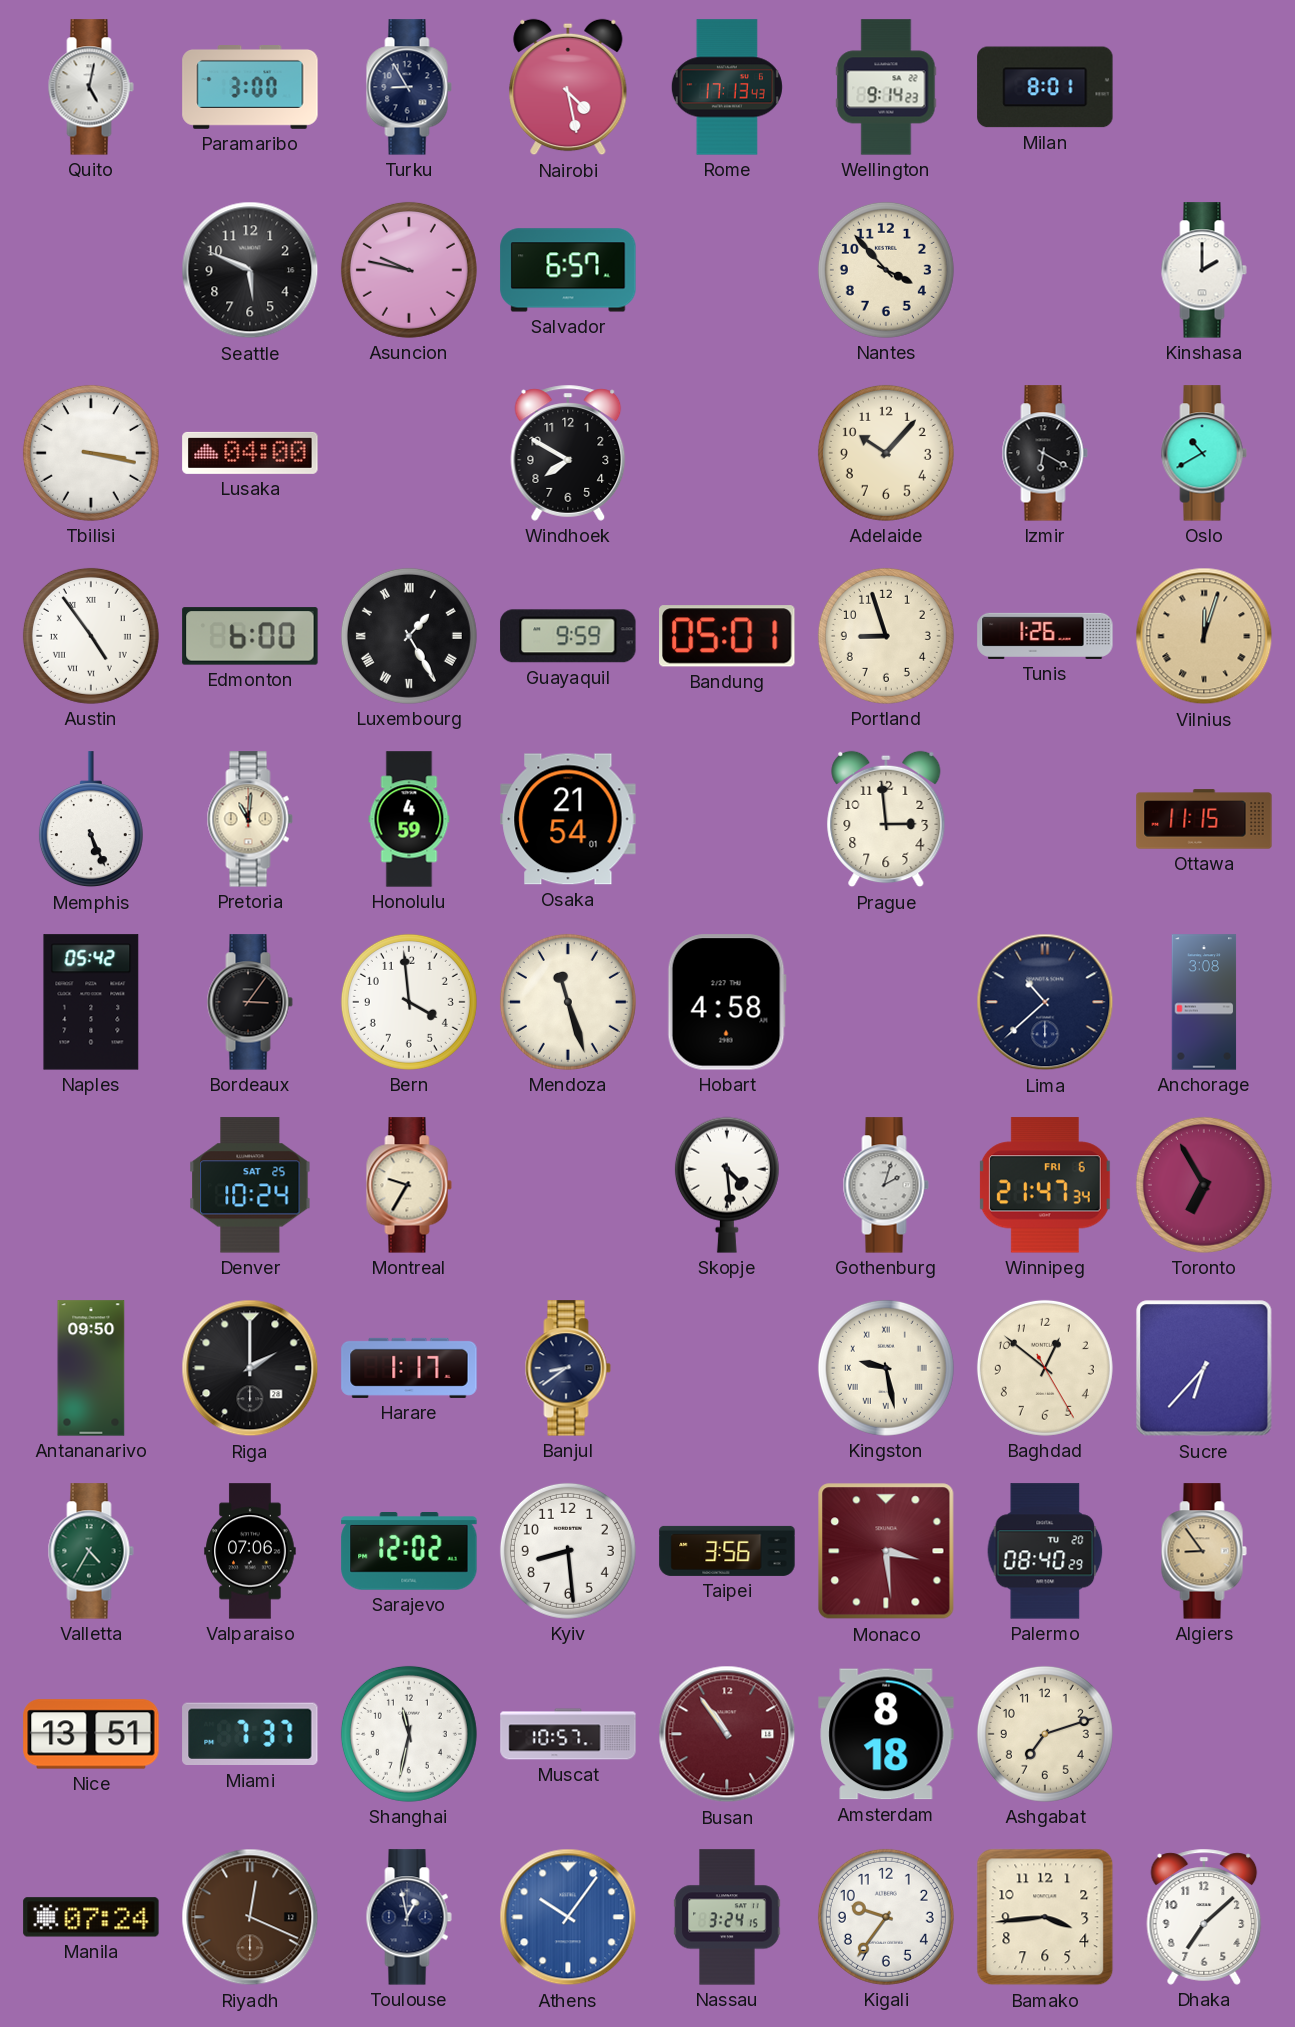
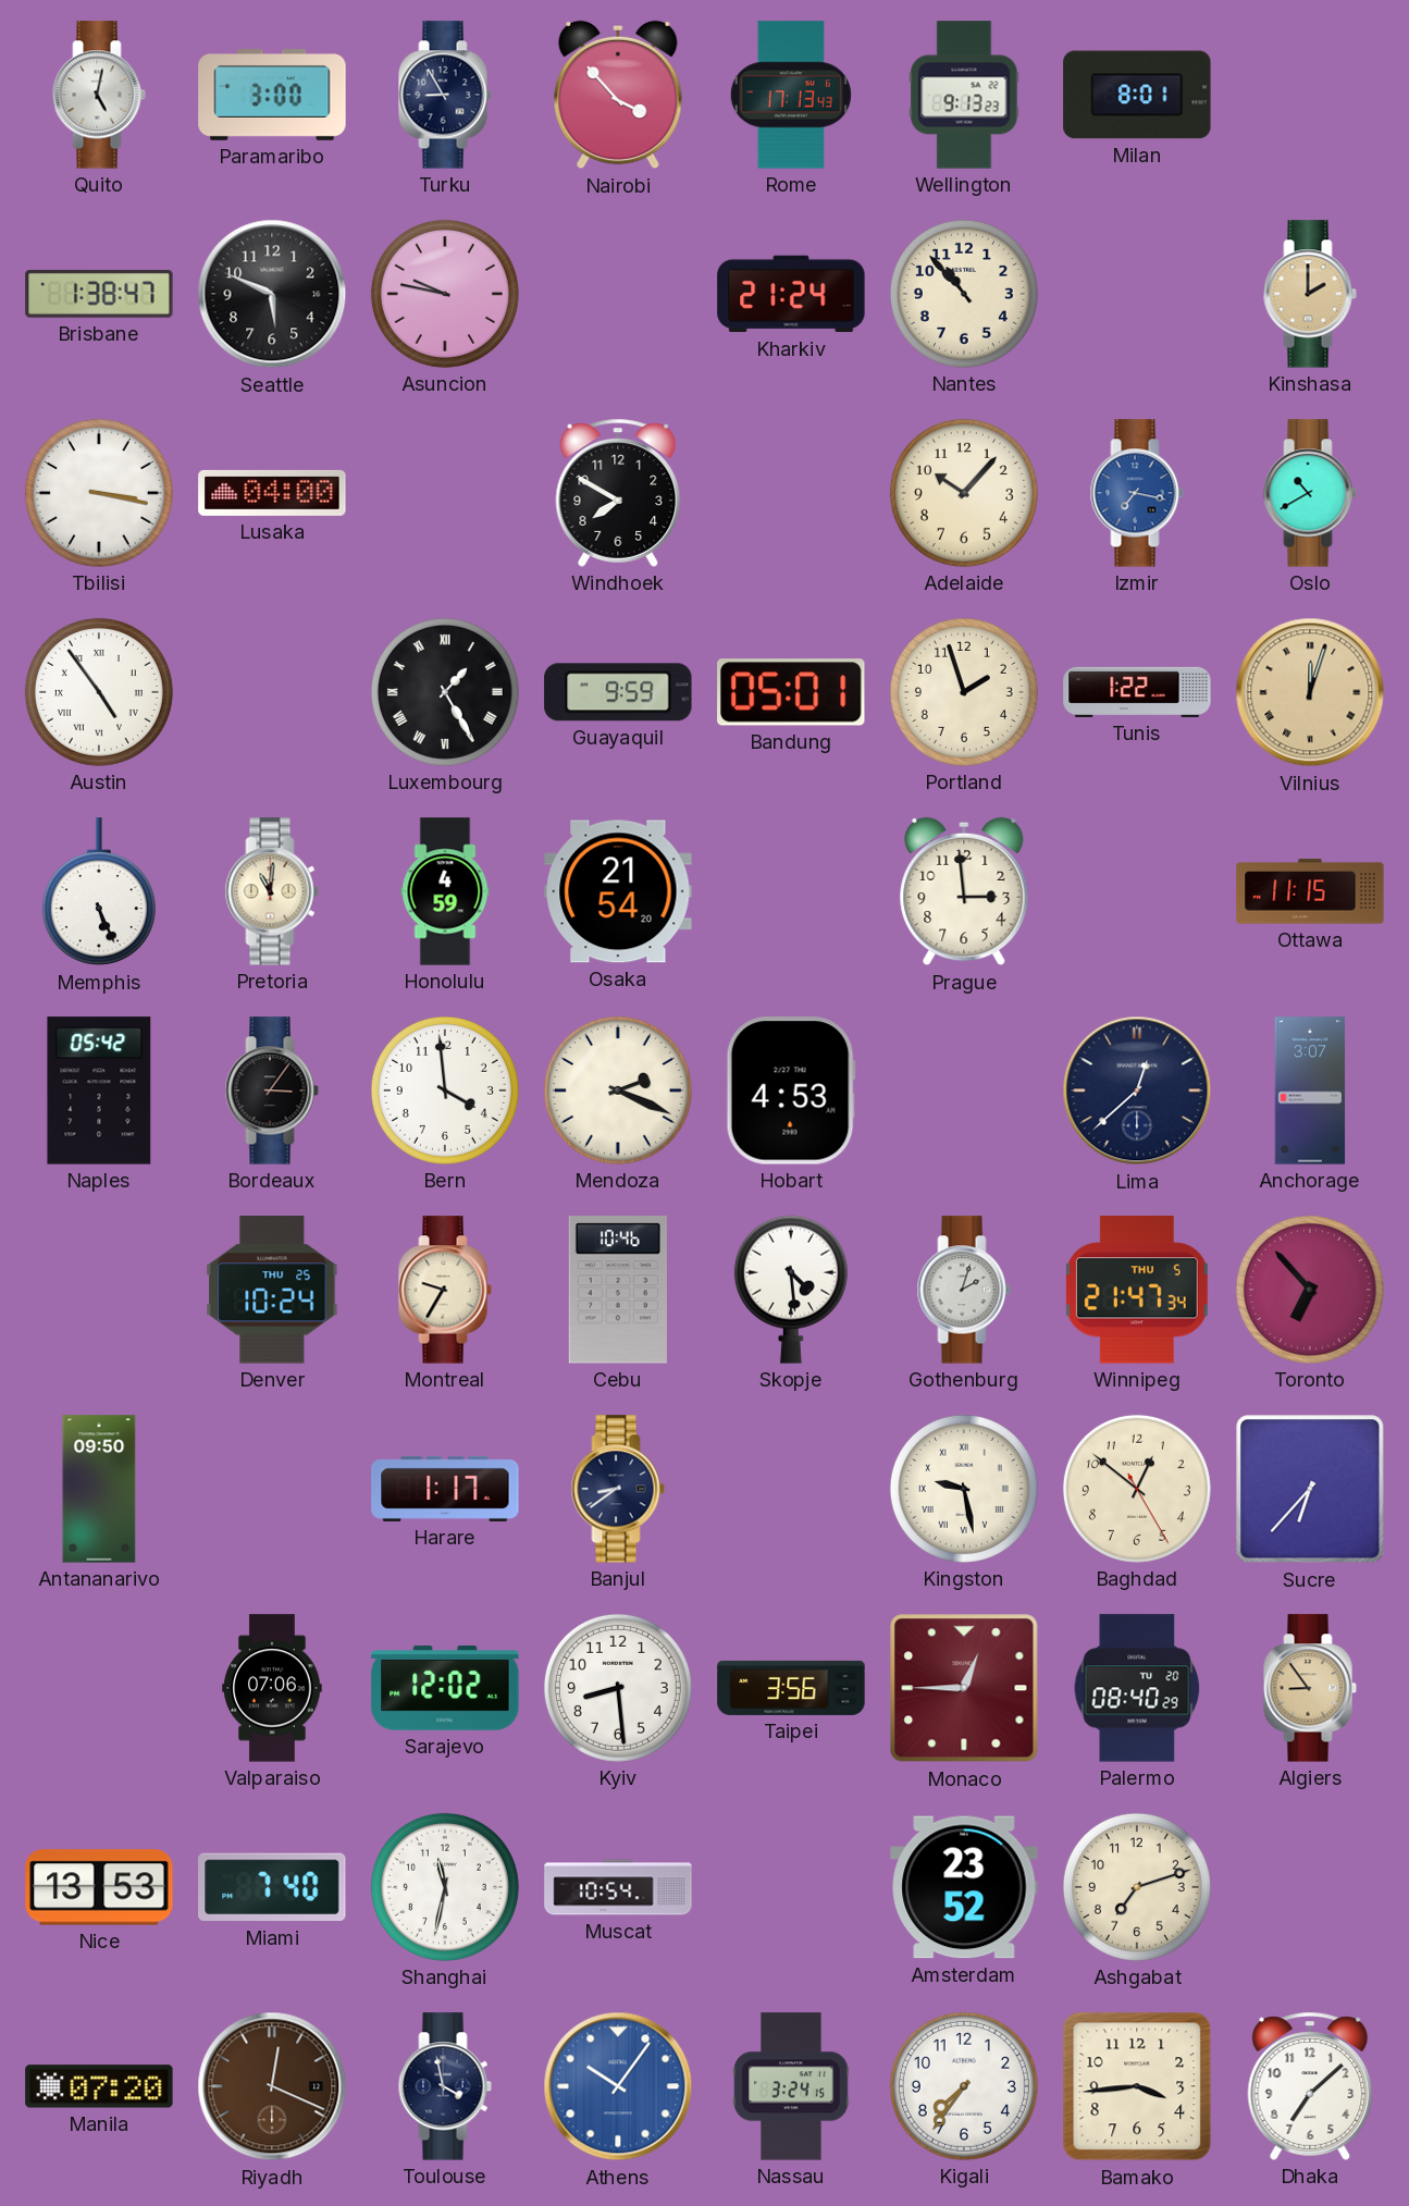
Nairobi: 4:28 -> 3:53
Wellington: 9:14 -> 9:13
Brisbane: none -> 1:38
Salvador: 6:57 -> none
Kharkiv: none -> 21:24
Nantes: 3:53 -> 10:53
Kinshasa dial: white -> champagne
Izmir: 6:20 -> 7:17
Izmir dial: black -> blue
Edmonton: 6:00 -> none
Portland: 8:57 -> 1:57
Tunis: 1:26 -> 1:22
Osaka: 21:54:01 -> 21:54:20
Mendoza: 11:27 -> 2:19
Hobart: 4:58 -> 4:53
Lima: 10:38 -> 12:38
Anchorage: 3:08 -> 3:07
Denver date: SAT 25 -> THU 25
Cebu: none -> 10:46
Winnipeg date: FRI 6 -> THU 5
Toronto: 6:55 -> 6:53
Riga: 2:00 -> none
Valletta: 4:35 -> none
Monaco: 3:29 -> 12:45
Nice: 13:51 -> 13:53
Miami: 7:37 -> 7:40
Muscat: 10:57 -> 10:54
Busan: 10:54 -> none
Amsterdam: 8:18 -> 23:52
Manila: 07:24 -> 07:20
Toulouse: 12:58 -> 3:58
Kigali: 9:36 -> 7:36
